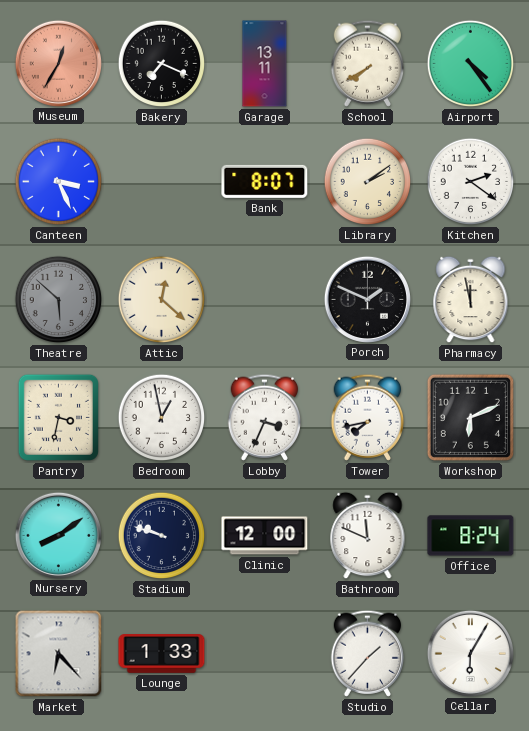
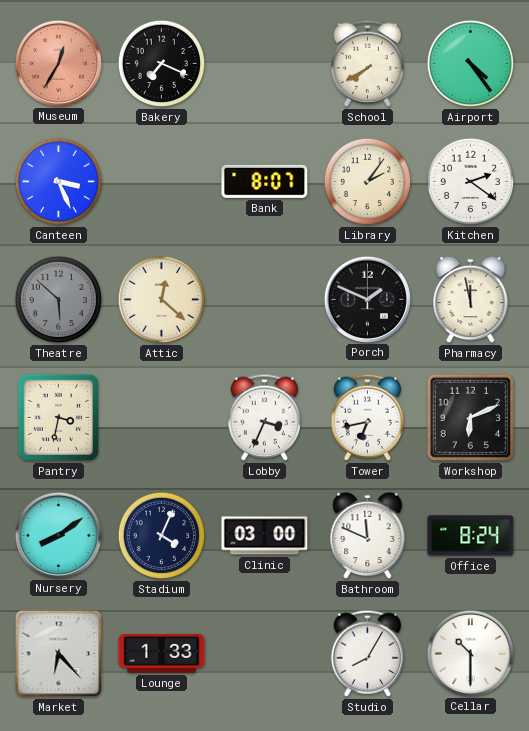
Garage: 13:11 -> none
Library: 2:09 -> 2:06
Bedroom: 12:58 -> none
Tower: 7:43 -> 6:43
Stadium: 9:48 -> 4:04
Clinic: 12:00 -> 03:00
Studio: 1:37 -> 8:05
Cellar: 6:05 -> 10:30
